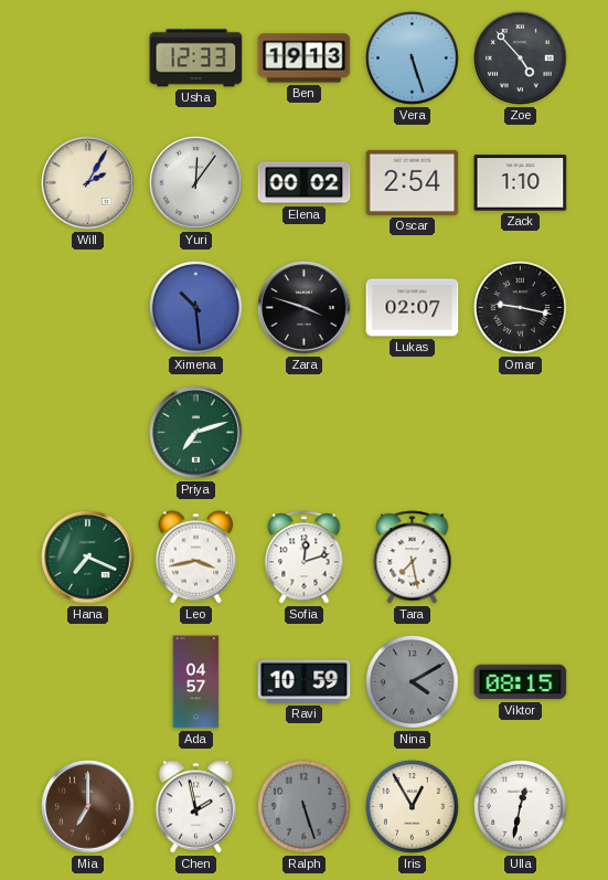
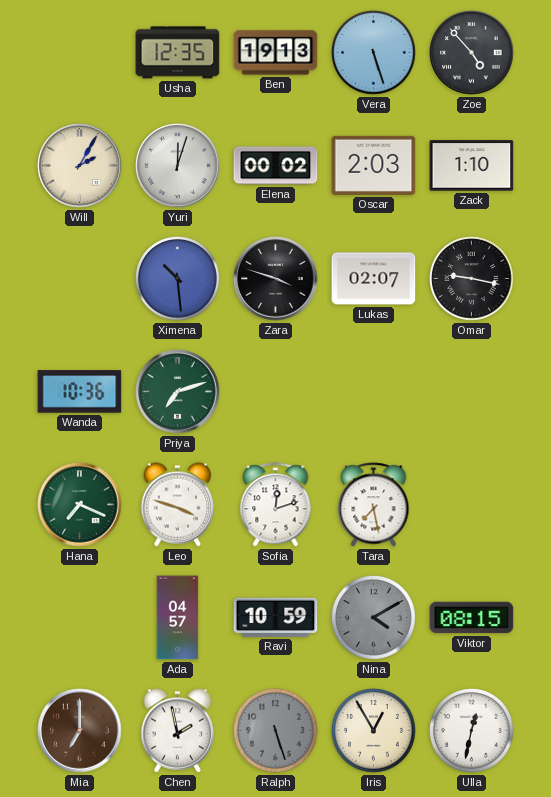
Usha: 12:33 -> 12:35
Yuri: 12:06 -> 12:03
Oscar: 2:54 -> 2:03
Wanda: none -> 10:36
Leo: 3:43 -> 3:48
